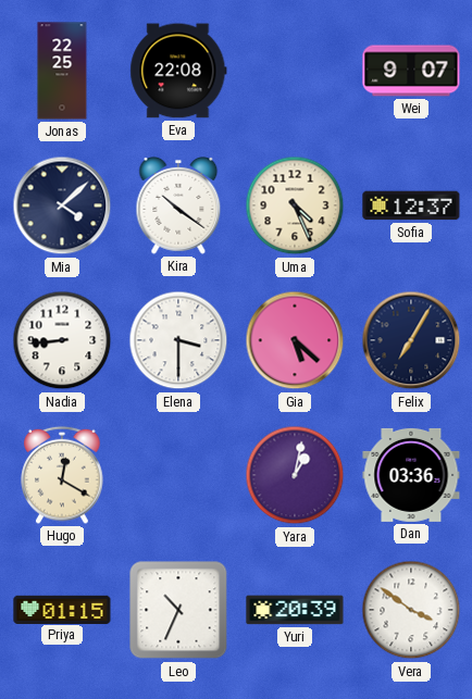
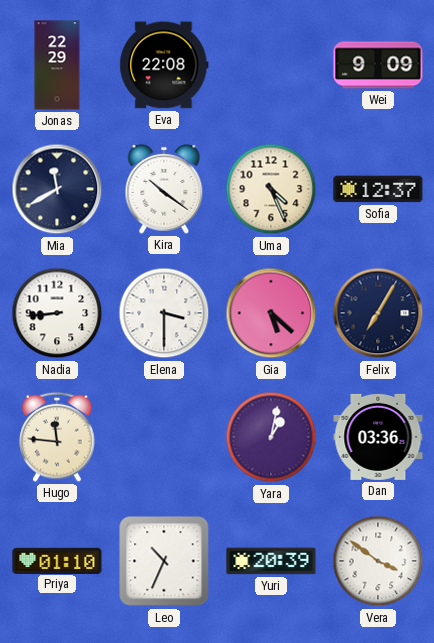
Jonas: 22:25 -> 22:29
Wei: 9:07 -> 9:09
Mia: 4:08 -> 11:40
Hugo: 12:20 -> 11:46
Priya: 01:15 -> 01:10
